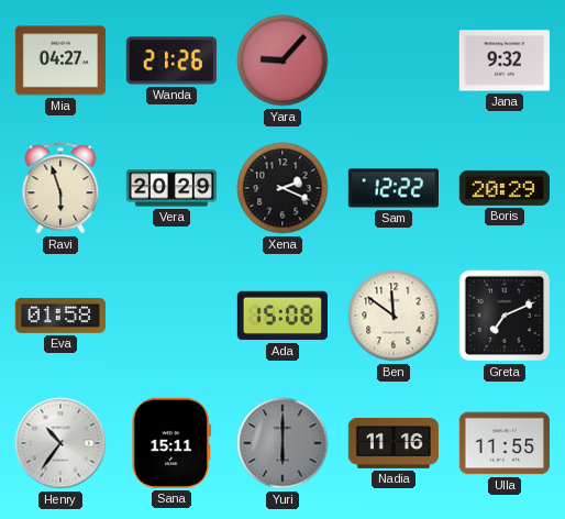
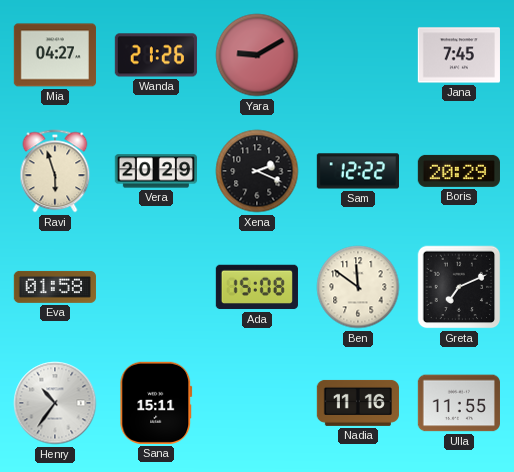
Yara: 9:07 -> 9:10
Jana: 9:32 -> 7:45
Yuri: 6:00 -> none
